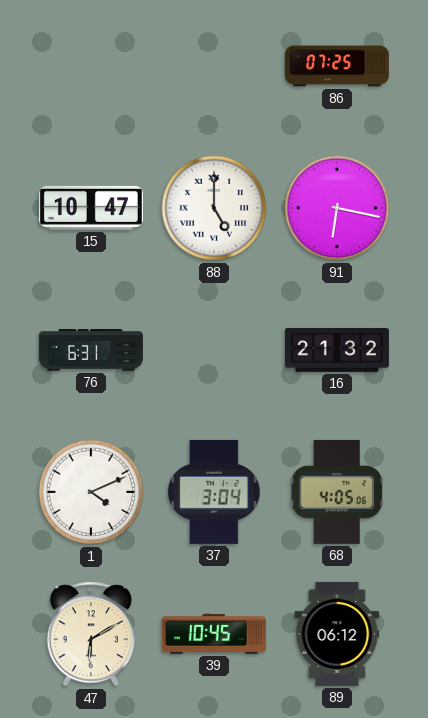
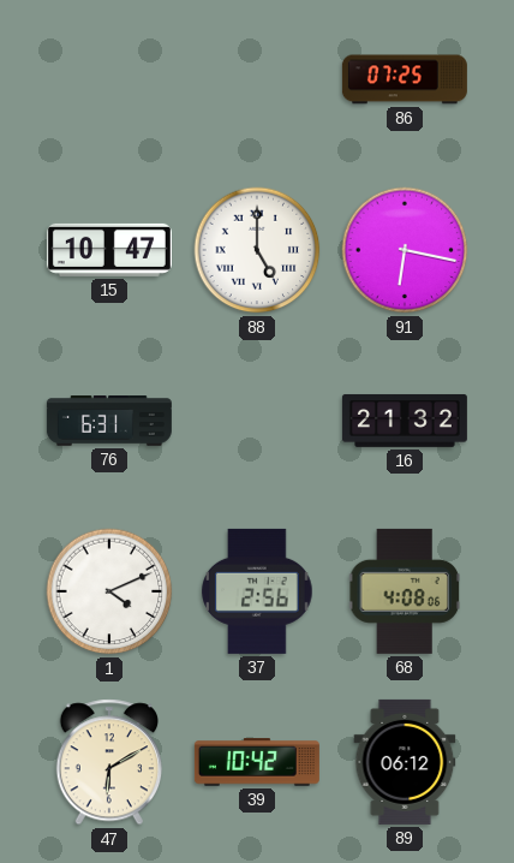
37: 3:04 -> 2:56
68: 4:05 -> 4:08
39: 10:45 -> 10:42
